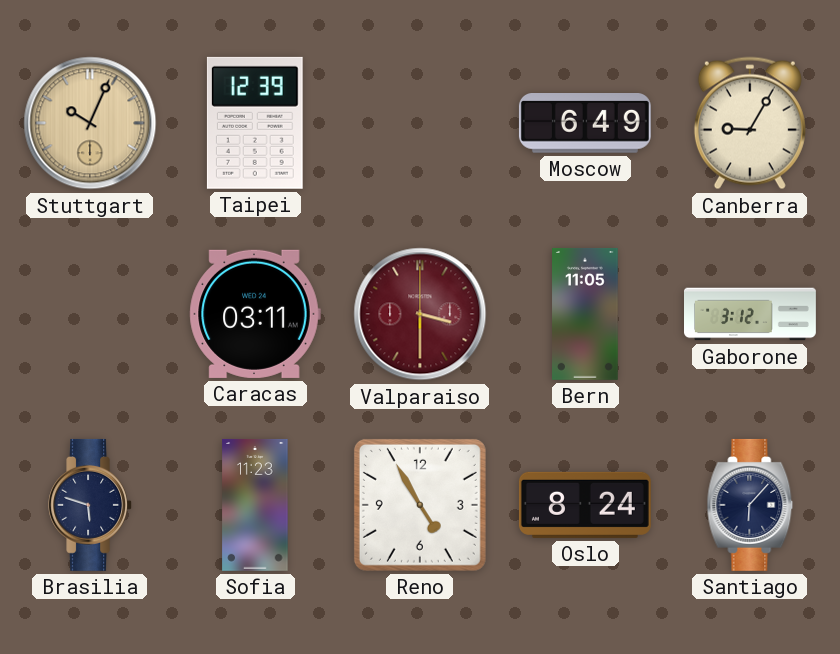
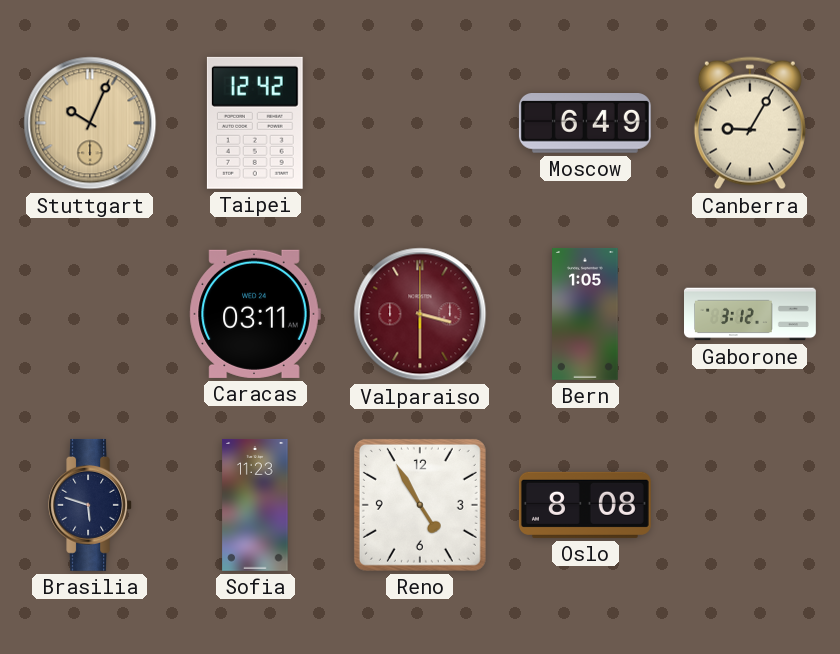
Taipei: 12:39 -> 12:42
Bern: 11:05 -> 1:05
Oslo: 8:24 -> 8:08
Santiago: 6:07 -> none
